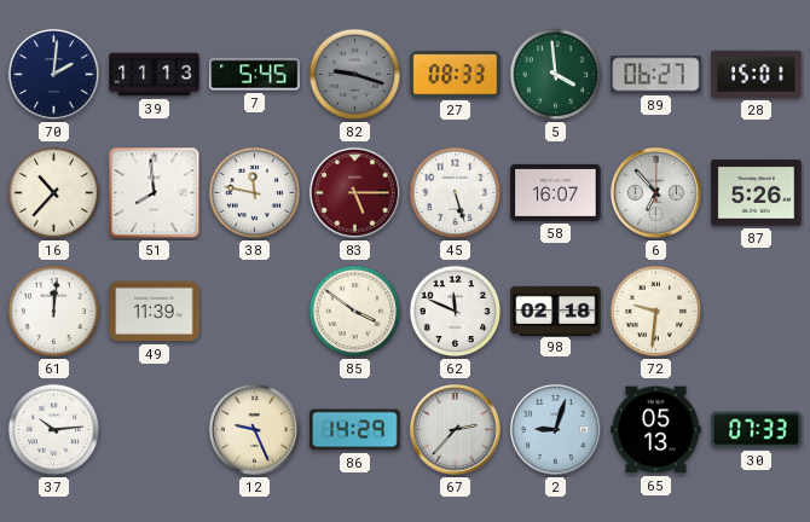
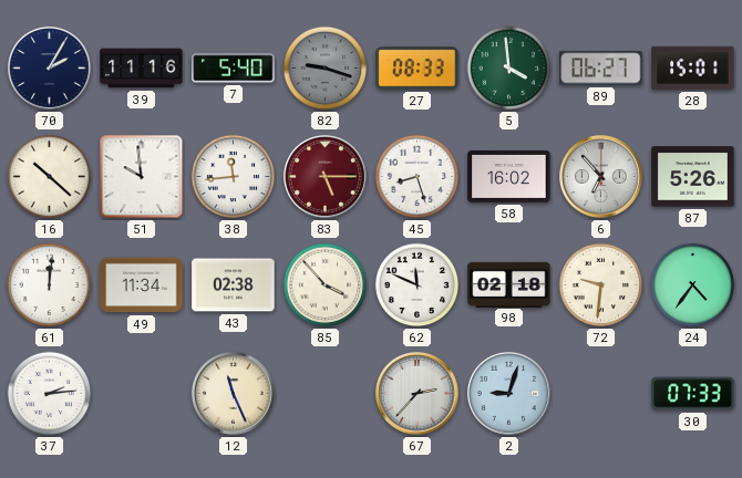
70: 2:01 -> 2:05
39: 11:13 -> 11:16
7: 5:45 -> 5:40
16: 10:37 -> 10:22
51: 7:59 -> 9:59
38: 11:47 -> 11:44
45: 5:27 -> 8:27
58: 16:07 -> 16:02
49: 11:39 -> 11:34
43: none -> 02:38
85: 3:51 -> 3:53
24: none -> 4:36
37: 10:14 -> 2:14
12: 9:26 -> 11:26
86: 14:29 -> none
65: 05:13 -> none
